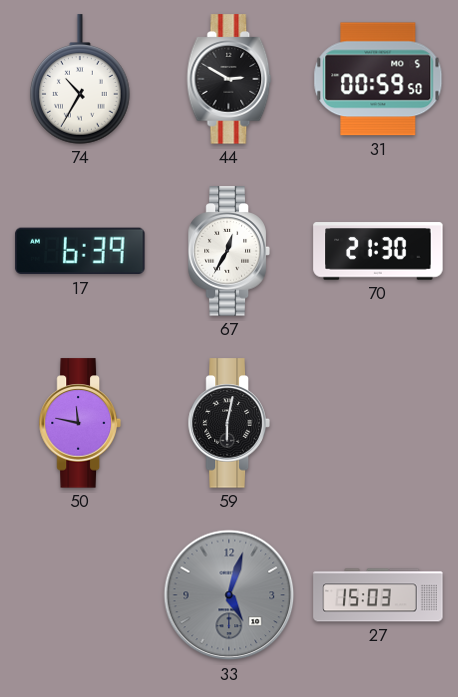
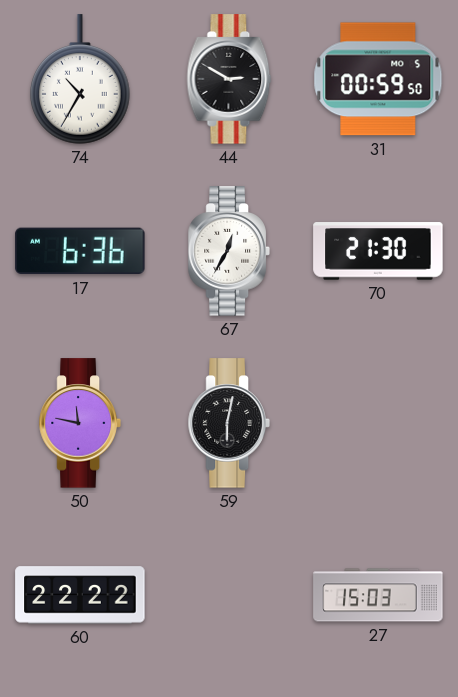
17: 6:39 -> 6:36
60: none -> 22:22
33: 5:03 -> none
